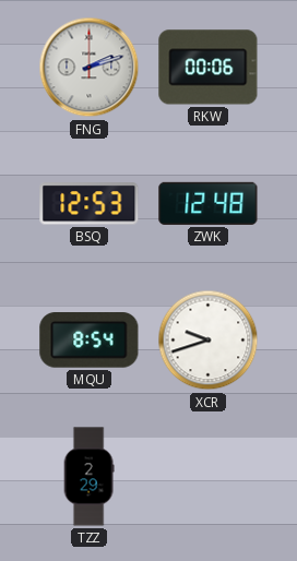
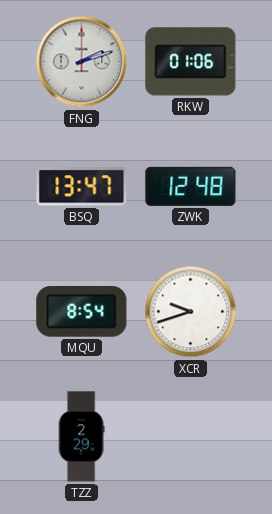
RKW: 00:06 -> 01:06
BSQ: 12:53 -> 13:47
